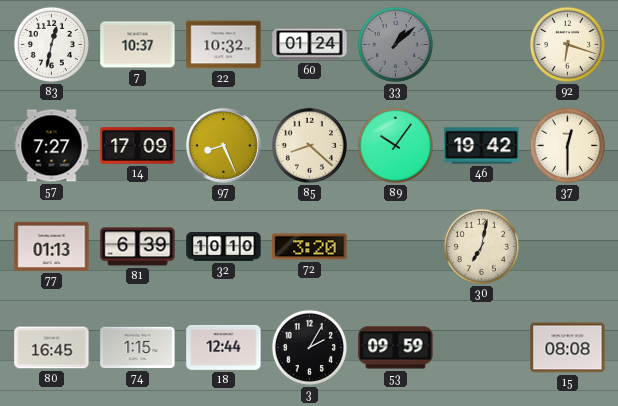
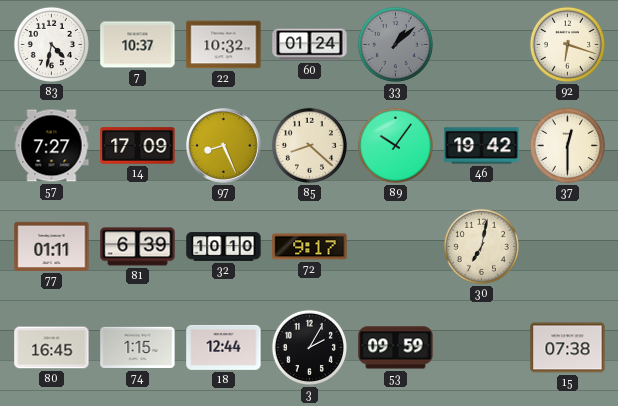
83: 12:32 -> 4:32
77: 01:13 -> 01:11
72: 3:20 -> 9:17
15: 08:08 -> 07:38
